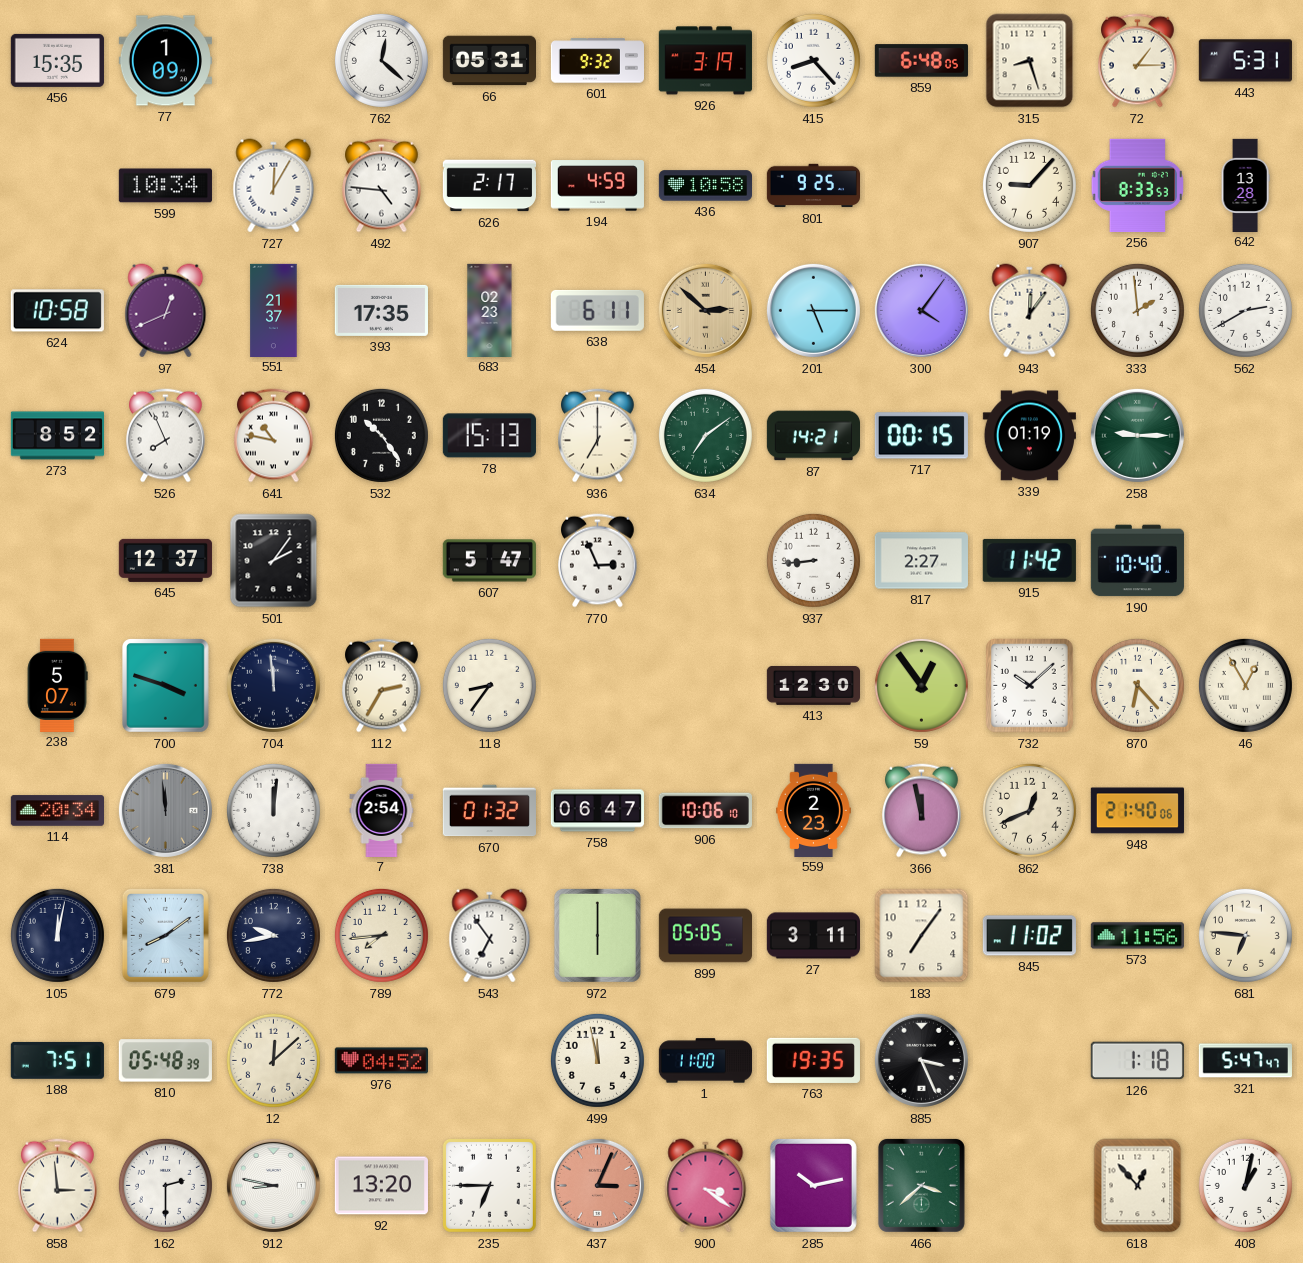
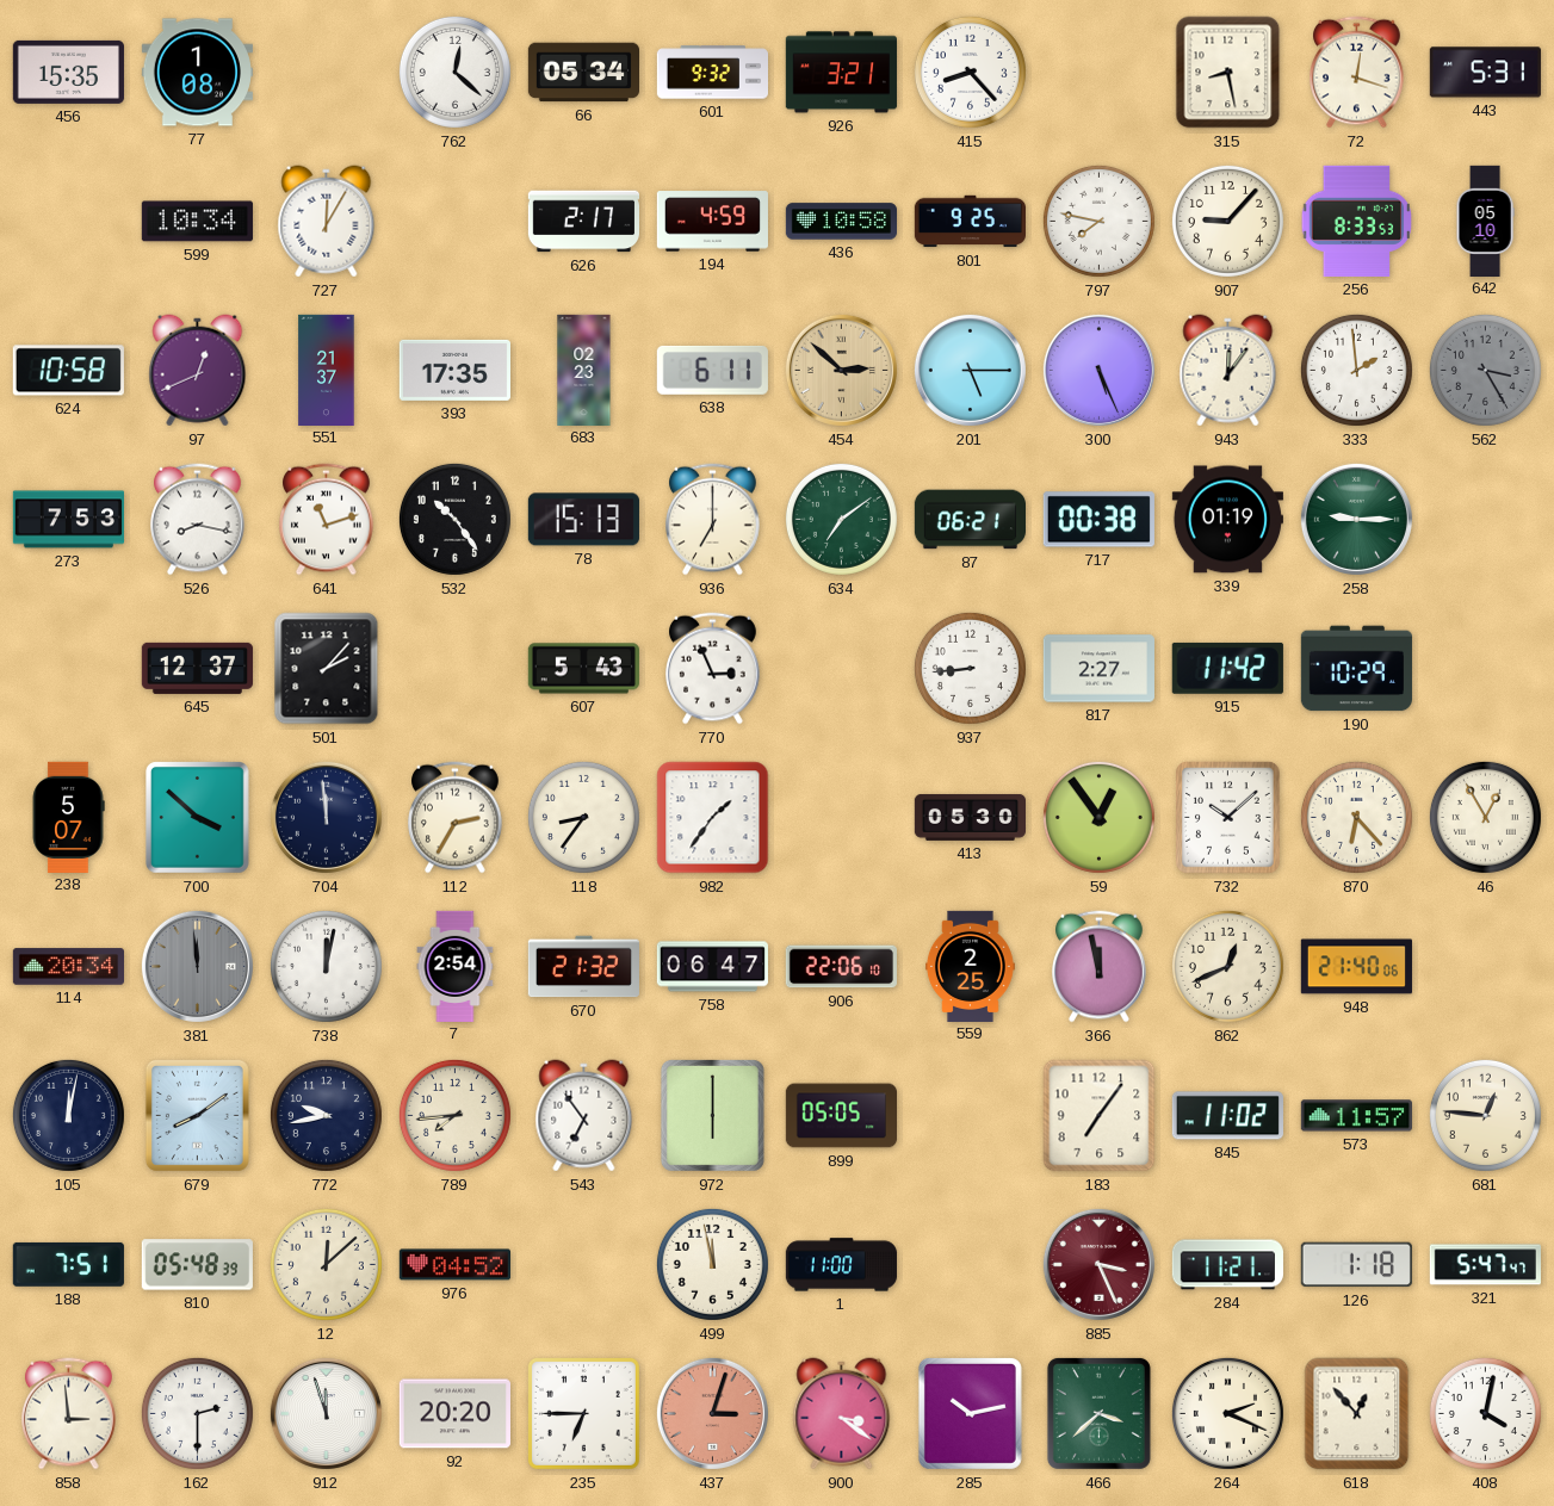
77: 1:09 -> 1:08
66: 05:31 -> 05:34
926: 3:19 -> 3:21
859: 6:48 -> none
315: 8:27 -> 8:28
72: 1:15 -> 12:18
492: 4:46 -> none
797: none -> 7:47
642: 13:28 -> 05:10
300: 4:06 -> 5:26
562: 2:40 -> 3:25
562 dial: white -> grey
273: 8:52 -> 7:53
526: 7:56 -> 8:17
641: 10:47 -> 11:12
87: 14:21 -> 06:21
717: 00:15 -> 00:38
501: 2:06 -> 2:07
607: 5:47 -> 5:43
190: 10:40 -> 10:29
700: 3:48 -> 3:52
982: none -> 1:36
413: 12:30 -> 05:30
738: 12:01 -> 12:02
670: 01:32 -> 21:32
906: 10:06 -> 22:06
559: 2:23 -> 2:25
27: 3:11 -> none
573: 11:56 -> 11:57
681: 6:46 -> 12:46
763: 19:35 -> none
885 dial: black -> burgundy
284: none -> 11:21
912: 8:47 -> 11:57
92: 13:20 -> 20:20
437: 3:04 -> 3:03
264: none -> 2:19
408: 1:02 -> 4:02
